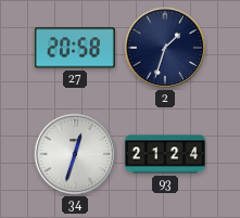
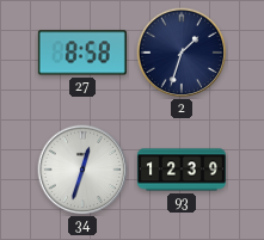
27: 20:58 -> 8:58
93: 21:24 -> 12:39
